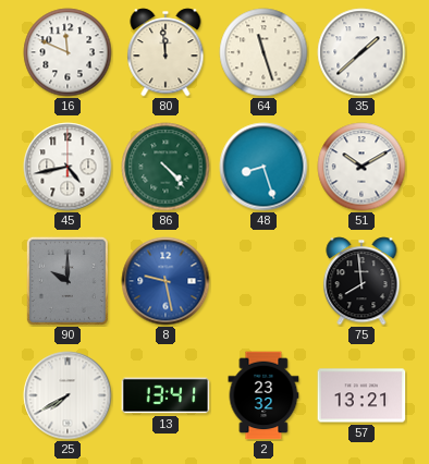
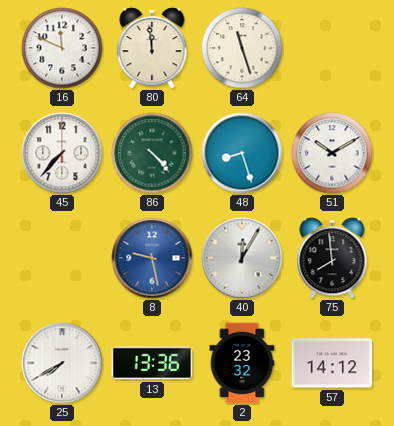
35: 1:38 -> none
45: 4:43 -> 7:37
90: 10:00 -> none
40: none -> 12:05
13: 13:41 -> 13:36
57: 13:21 -> 14:12
